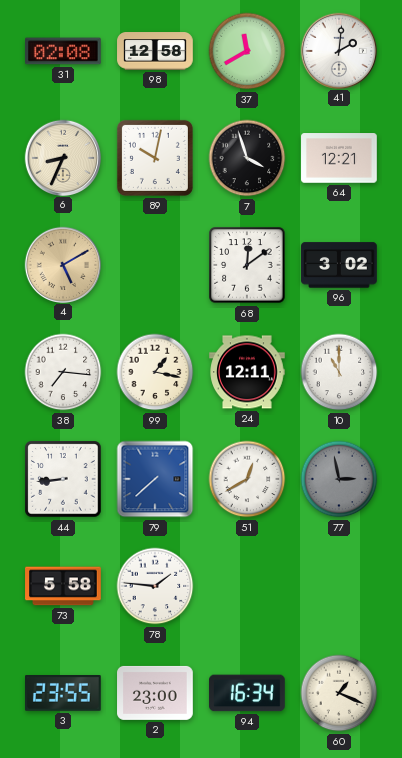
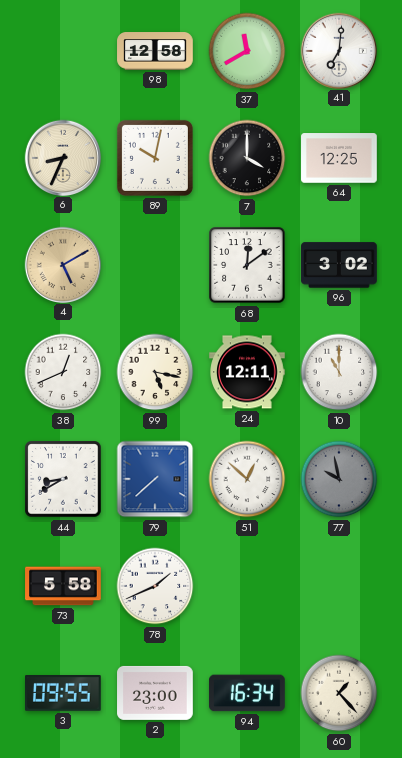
31: 02:08 -> none
41: 2:01 -> 7:01
7: 3:57 -> 4:00
64: 12:21 -> 12:25
38: 7:16 -> 12:41
99: 1:17 -> 5:17
44: 8:44 -> 8:40
51: 12:40 -> 12:52
77: 2:58 -> 9:58
78: 1:46 -> 1:41
3: 23:55 -> 09:55
60: 1:19 -> 1:23
